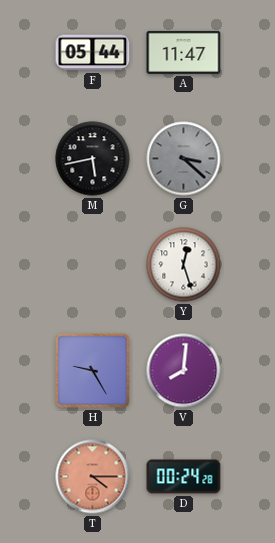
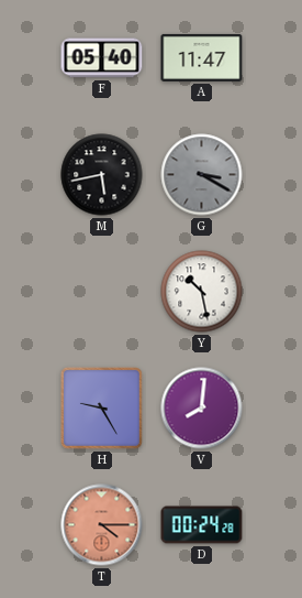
F: 05:44 -> 05:40
G: 3:22 -> 3:20
Y: 12:27 -> 10:28
